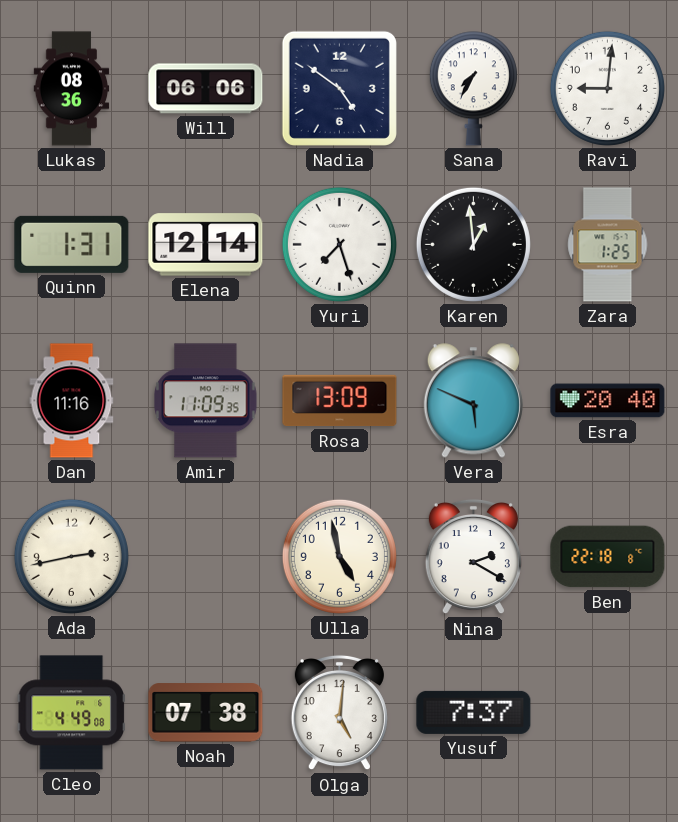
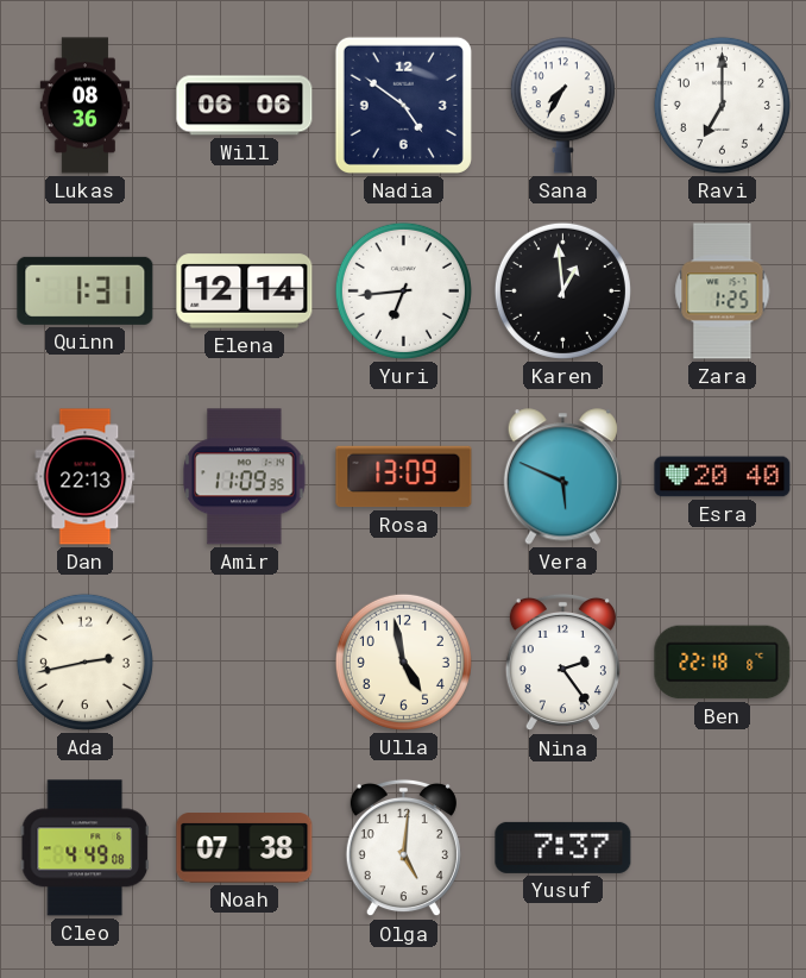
Ravi: 9:01 -> 7:00
Yuri: 7:27 -> 6:44
Dan: 11:16 -> 22:13
Nina: 2:20 -> 2:24
